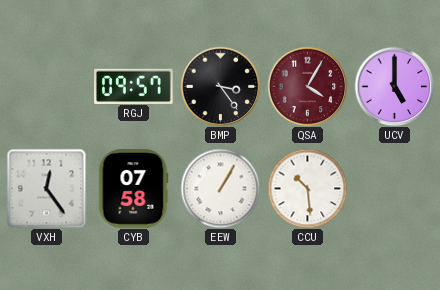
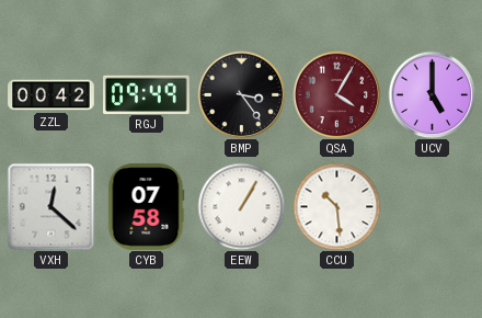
ZZL: none -> 00:42
RGJ: 09:57 -> 09:49
VXH: 12:24 -> 12:22
